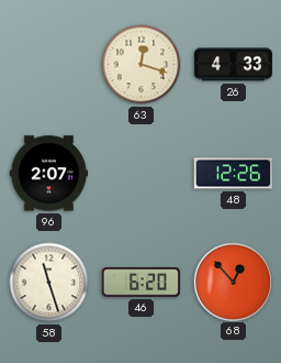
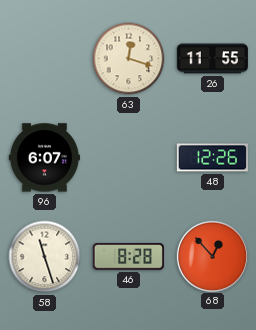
26: 4:33 -> 11:55
96: 2:07 -> 6:07
46: 6:20 -> 8:28
